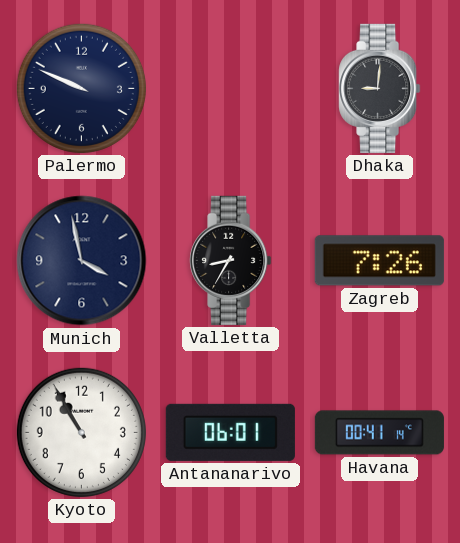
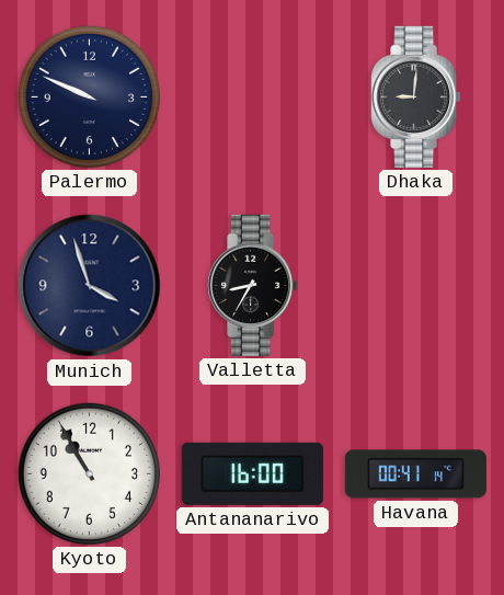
Munich: 3:58 -> 3:57
Zagreb: 7:26 -> none
Antananarivo: 06:01 -> 16:00
